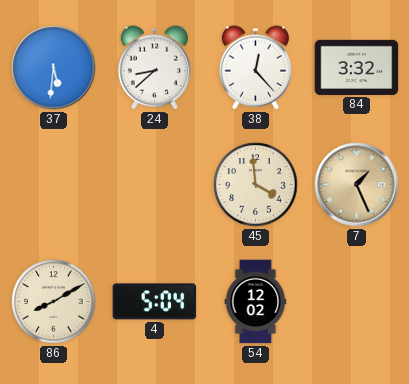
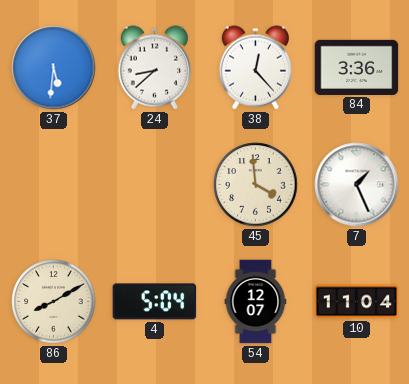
84: 3:32 -> 3:36
7 dial: champagne -> white
54: 12:02 -> 12:07
10: none -> 11:04
